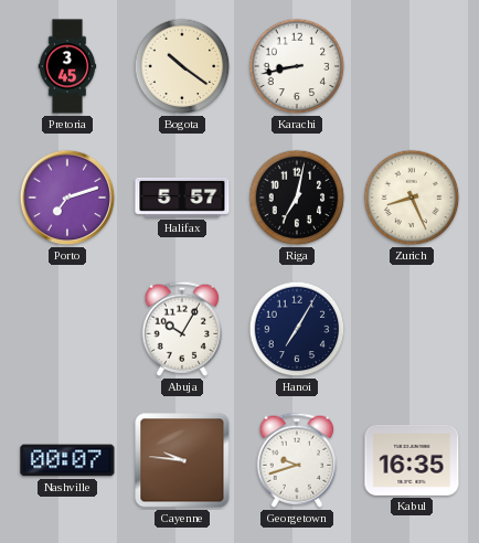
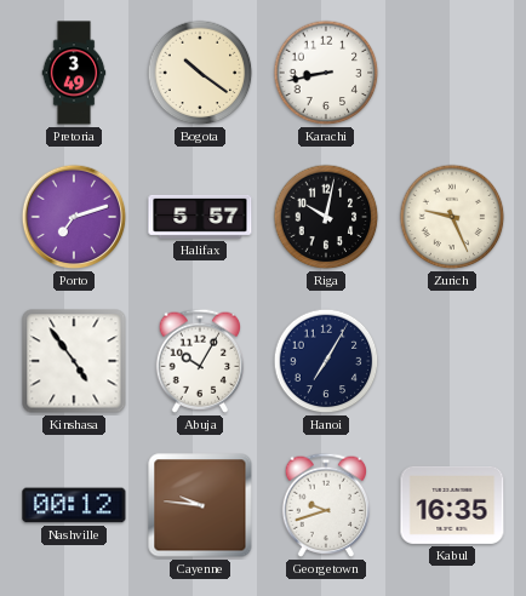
Pretoria: 3:45 -> 3:49
Riga: 7:02 -> 10:02
Zurich: 8:26 -> 9:26
Kinshasa: none -> 4:54
Nashville: 00:07 -> 00:12
